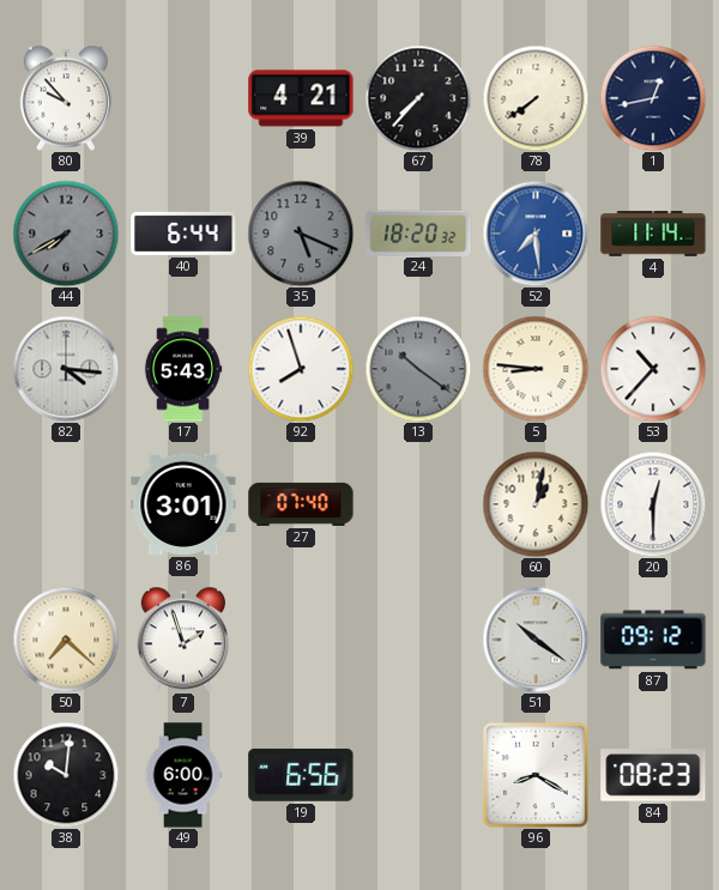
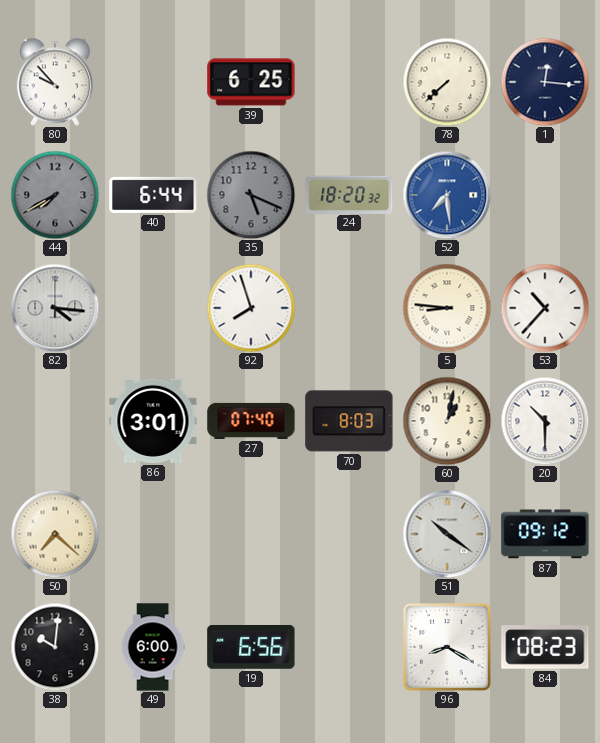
39: 4:21 -> 6:25
67: 7:37 -> none
78: 7:39 -> 7:38
1: 12:43 -> 12:16
4: 11:14 -> none
17: 5:43 -> none
13: 10:21 -> none
70: none -> 8:03
20: 12:30 -> 10:30
7: 1:57 -> none
